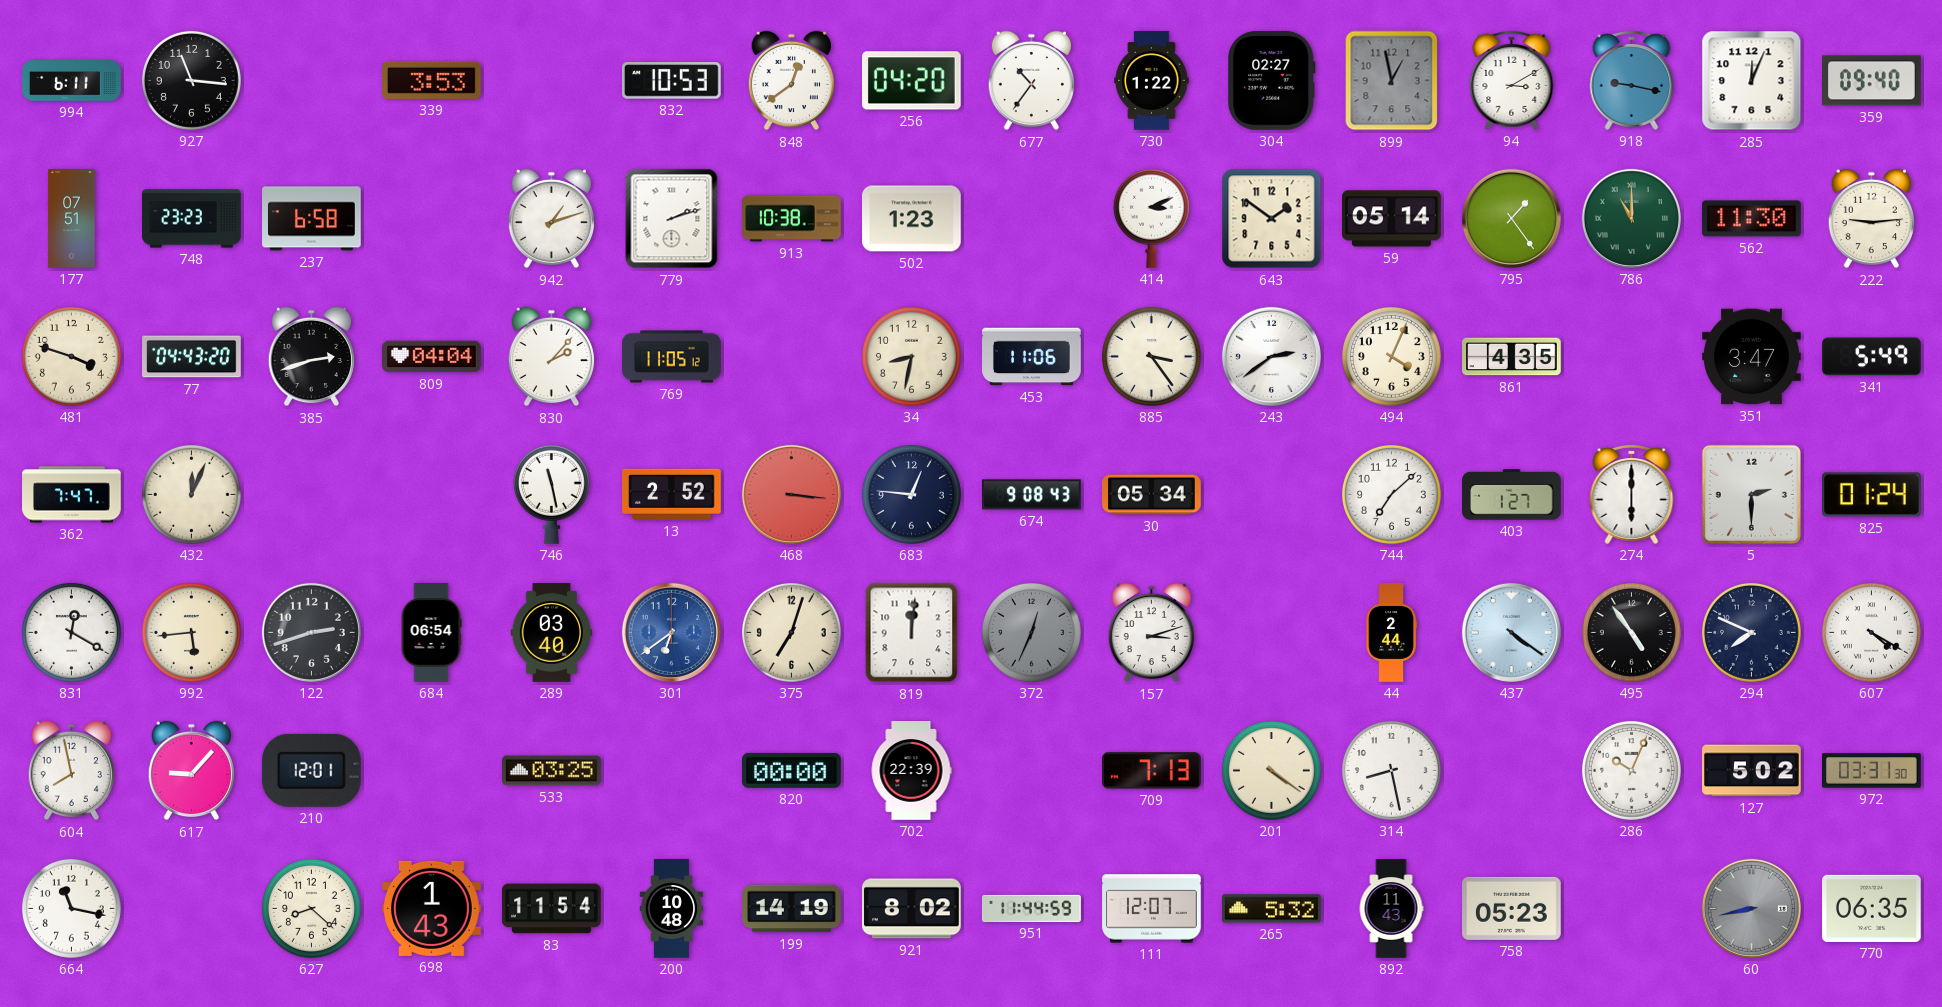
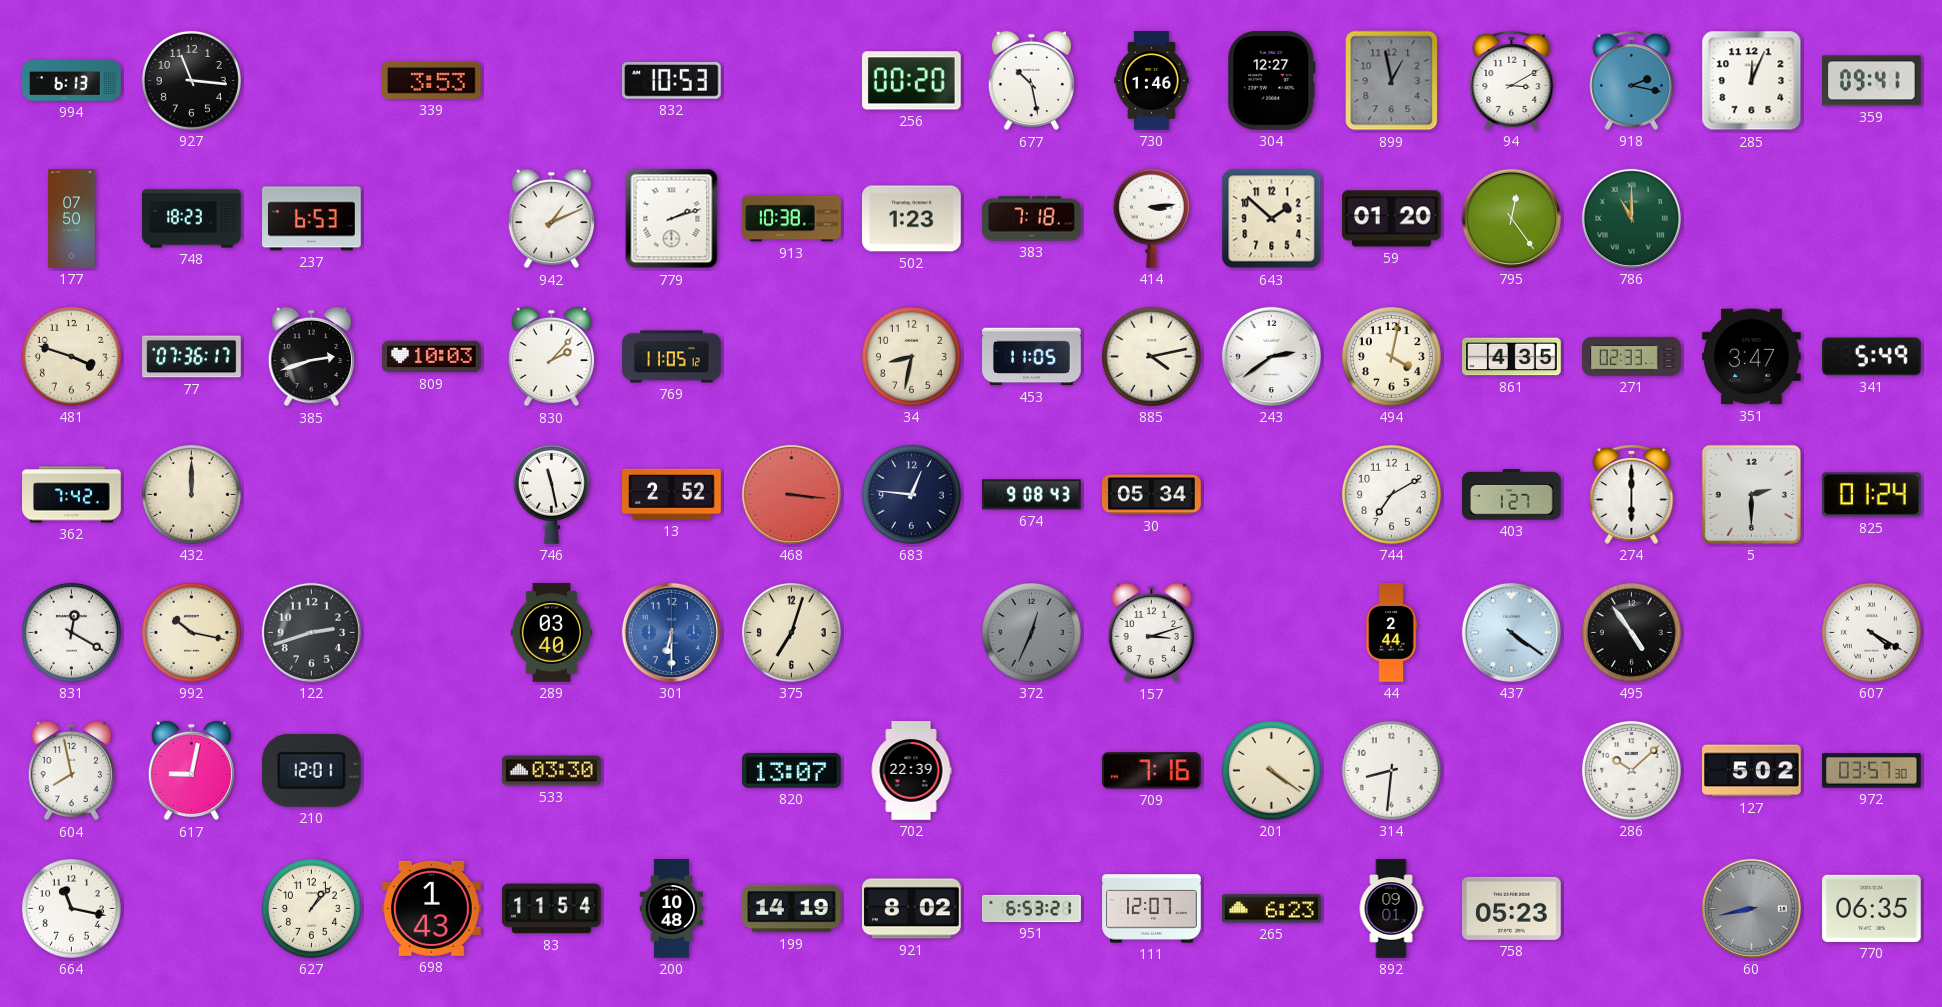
994: 6:11 -> 6:13
848: 12:39 -> none
256: 04:20 -> 00:20
677: 10:36 -> 10:28
730: 1:22 -> 1:46
304: 02:27 -> 12:27
918: 9:17 -> 2:17
359: 09:40 -> 09:41
177: 07:51 -> 07:50
748: 23:23 -> 18:23
237: 6:58 -> 6:53
942: 1:12 -> 1:11
383: none -> 7:18
414: 3:11 -> 3:14
643: 1:51 -> 1:52
59: 05:14 -> 01:20
795: 1:24 -> 12:24
562: 11:30 -> none
222: 9:14 -> none
77: 04:43 -> 07:36
809: 04:04 -> 10:03
453: 11:06 -> 11:05
885: 3:24 -> 4:13
494: 4:04 -> 4:02
271: none -> 02:33
362: 7:47 -> 7:42
432: 12:04 -> 12:00
744: 7:08 -> 7:10
992: 5:44 -> 10:17
684: 06:54 -> none
301: 6:39 -> 6:30
819: 12:01 -> none
294: 7:49 -> none
617: 9:07 -> 9:02
533: 03:25 -> 03:30
820: 00:00 -> 13:07
709: 7:13 -> 7:16
314: 8:28 -> 8:31
286: 10:04 -> 10:08
972: 03:31 -> 03:57
627: 8:22 -> 1:07
951: 11:44 -> 6:53
265: 5:32 -> 6:23
892: 11:43 -> 09:01
